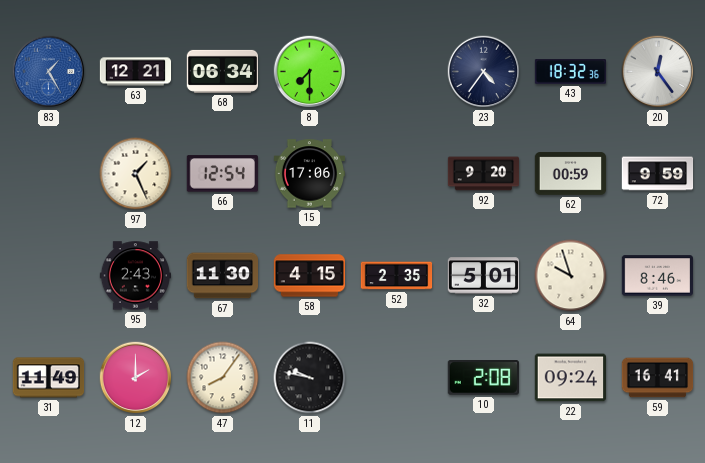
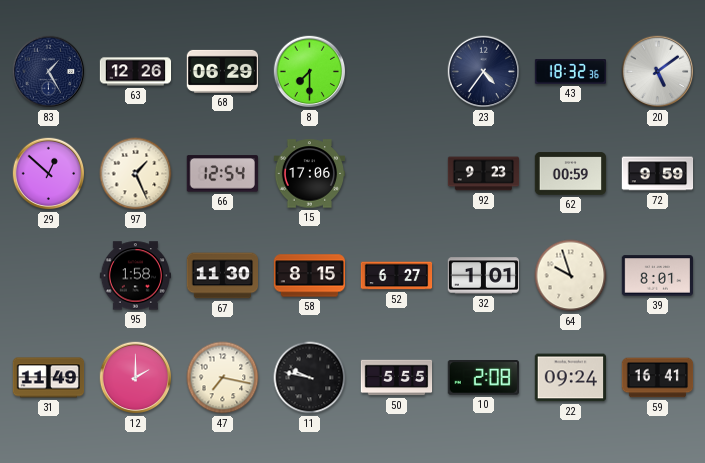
83 dial: blue -> navy
63: 12:21 -> 12:26
68: 06:34 -> 06:29
20: 12:24 -> 5:09
29: none -> 12:52
92: 9:20 -> 9:23
95: 2:43 -> 1:58
58: 4:15 -> 8:15
52: 2:35 -> 6:27
32: 5:01 -> 1:01
39: 8:46 -> 8:01
47: 8:06 -> 7:17
50: none -> 5:55
